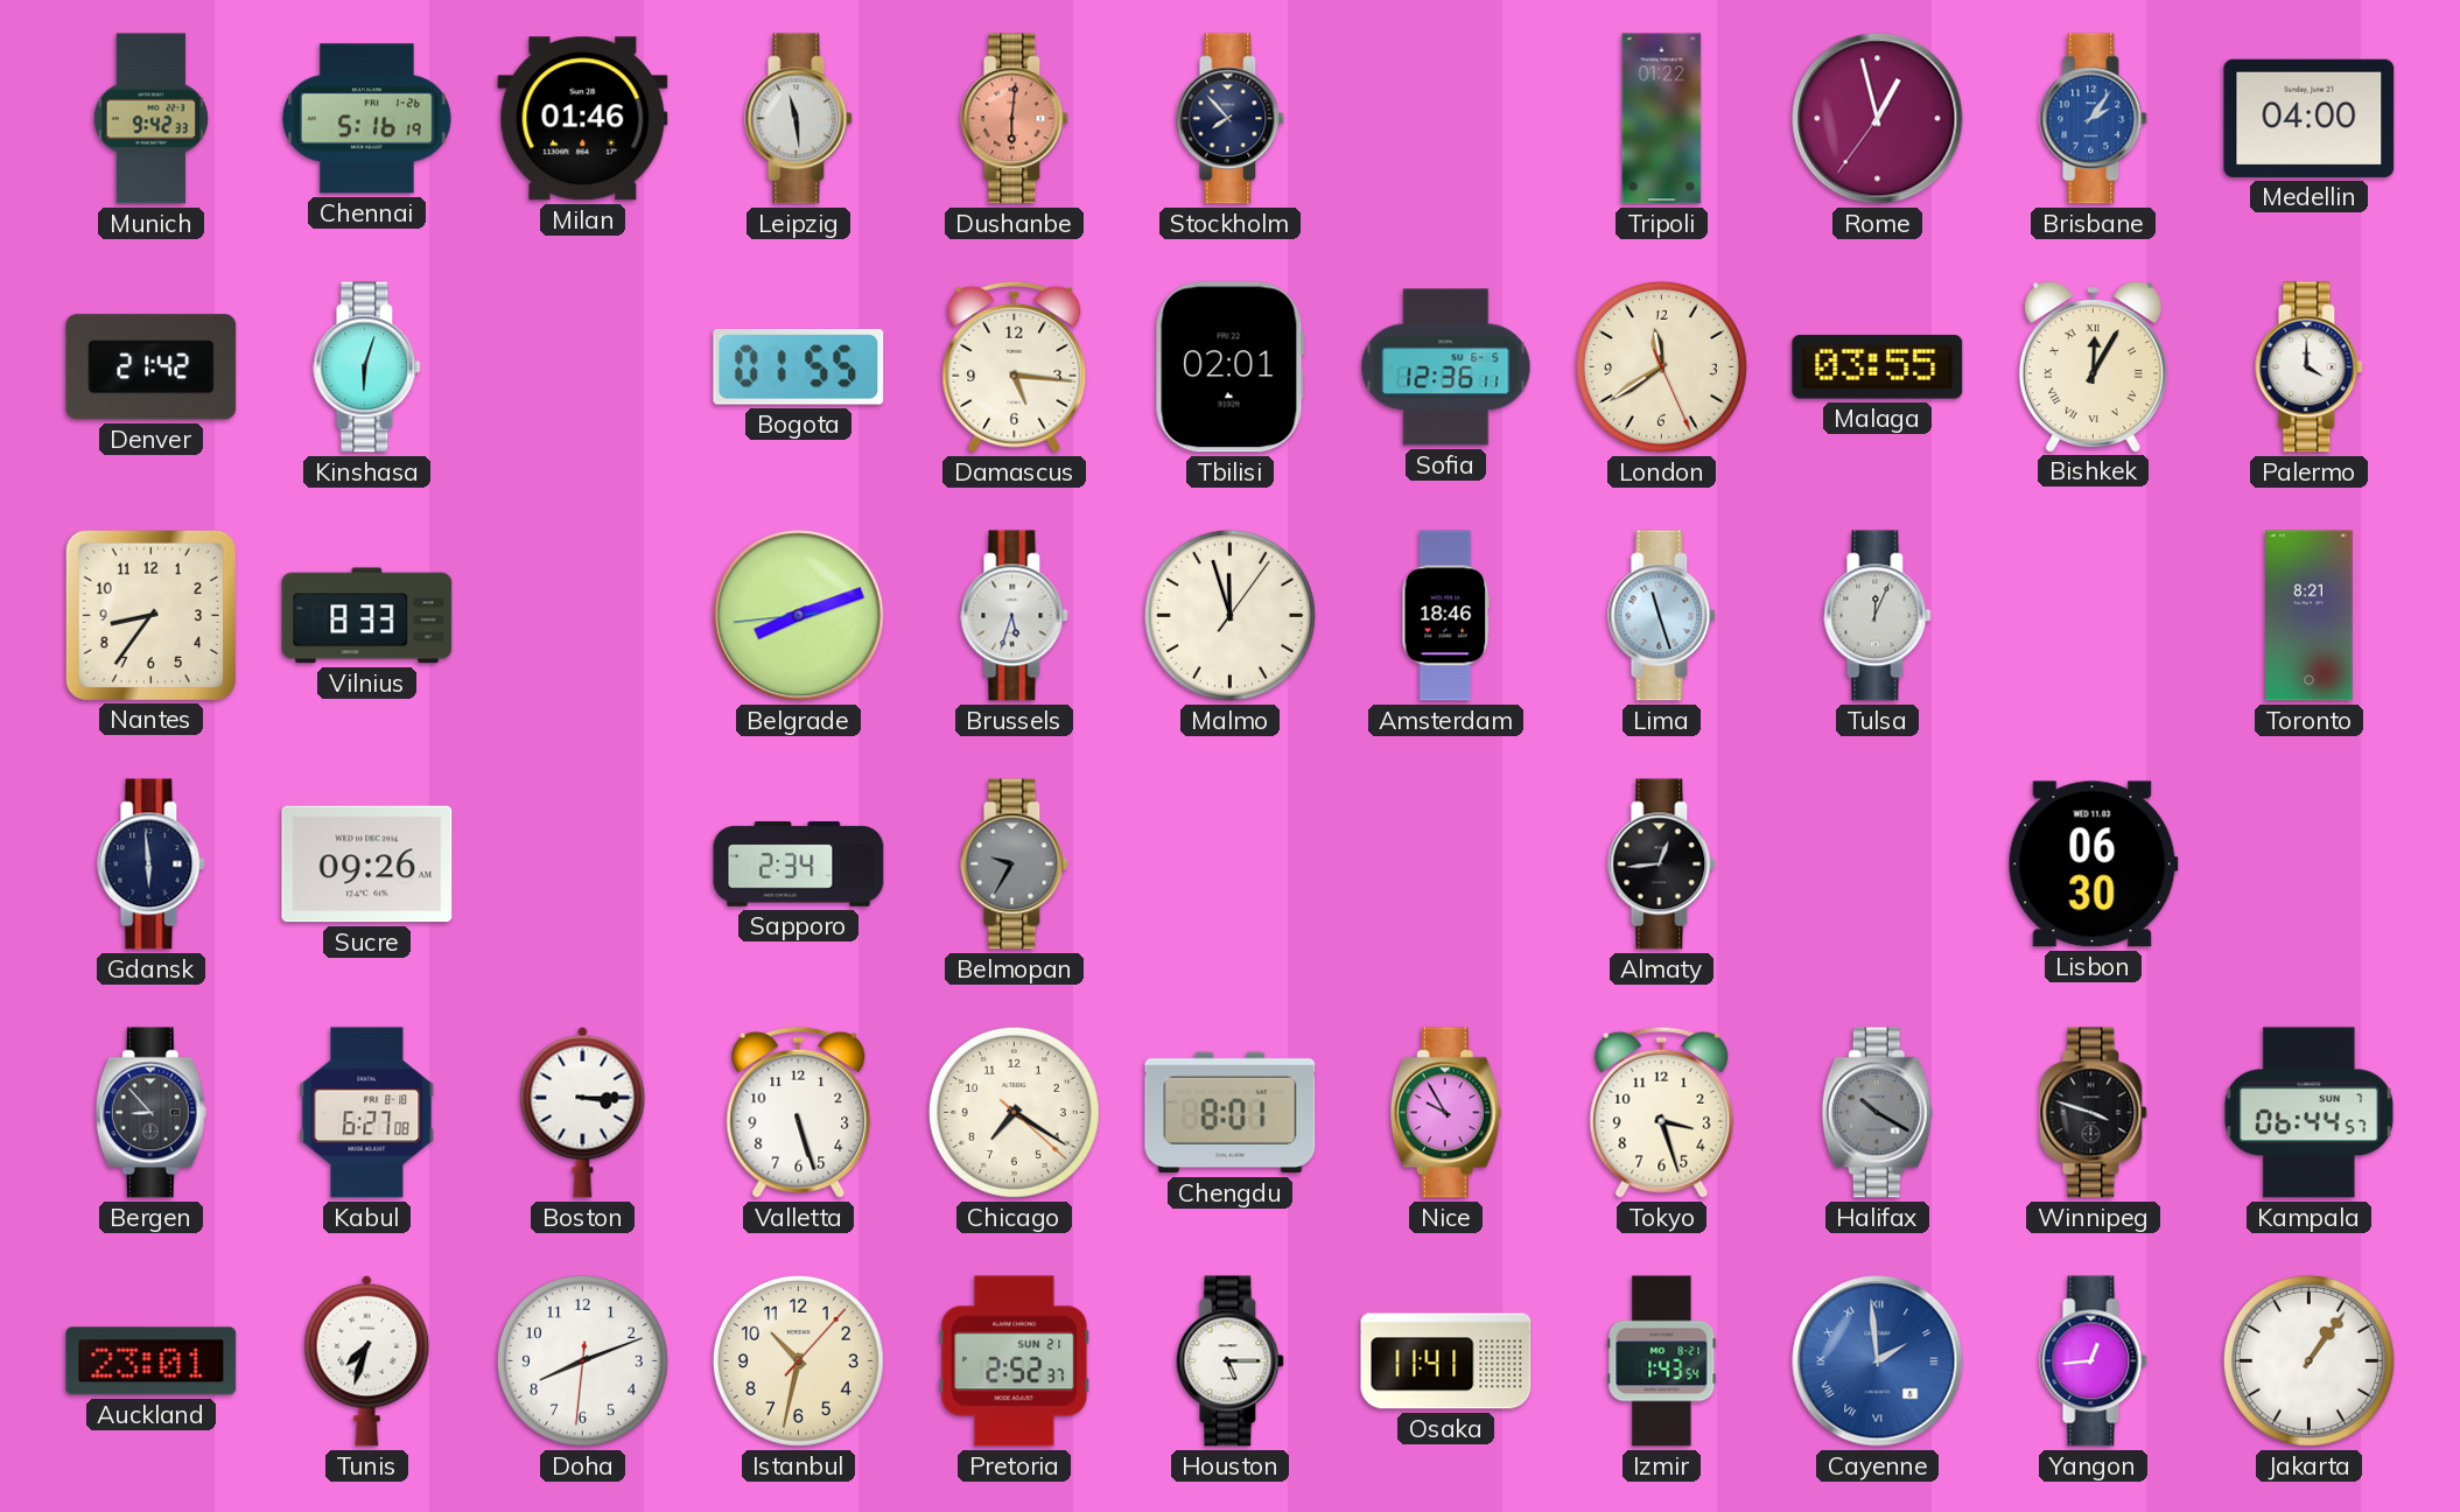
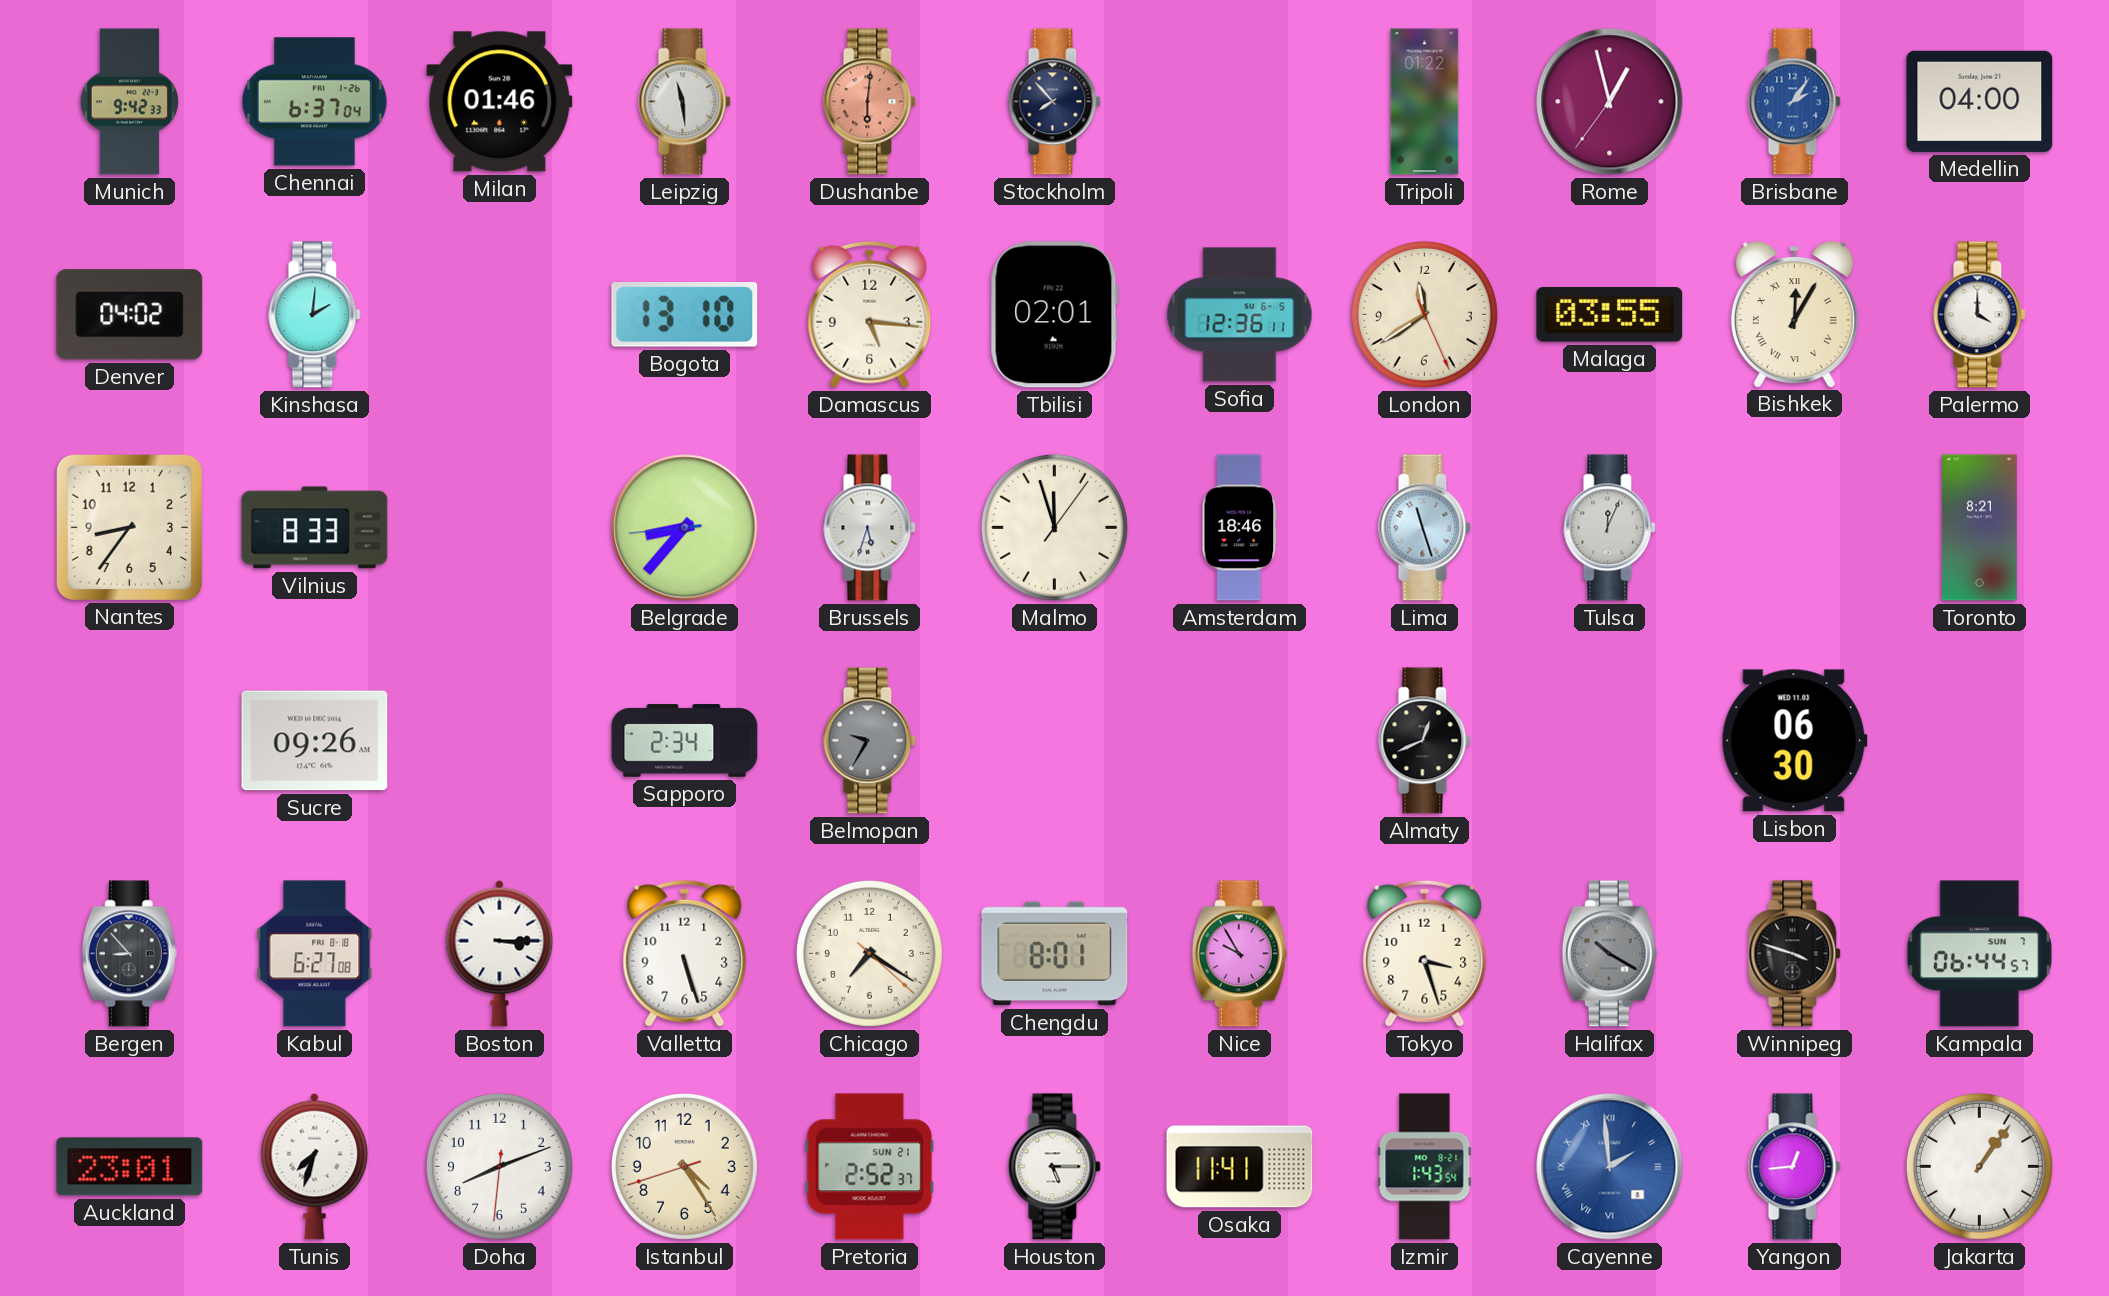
Chennai: 5:16 -> 6:37
Denver: 21:42 -> 04:02
Kinshasa: 6:03 -> 2:01
Bogota: 01:55 -> 13:10
Belgrade: 8:11 -> 8:36
Gdansk: 5:59 -> none
Almaty: 12:44 -> 12:41
Istanbul: 10:32 -> 4:24
